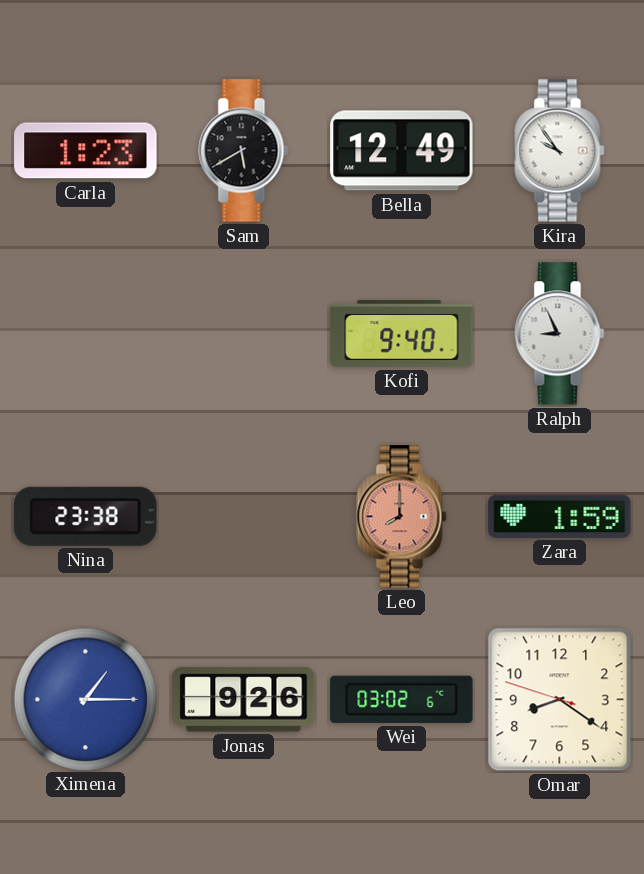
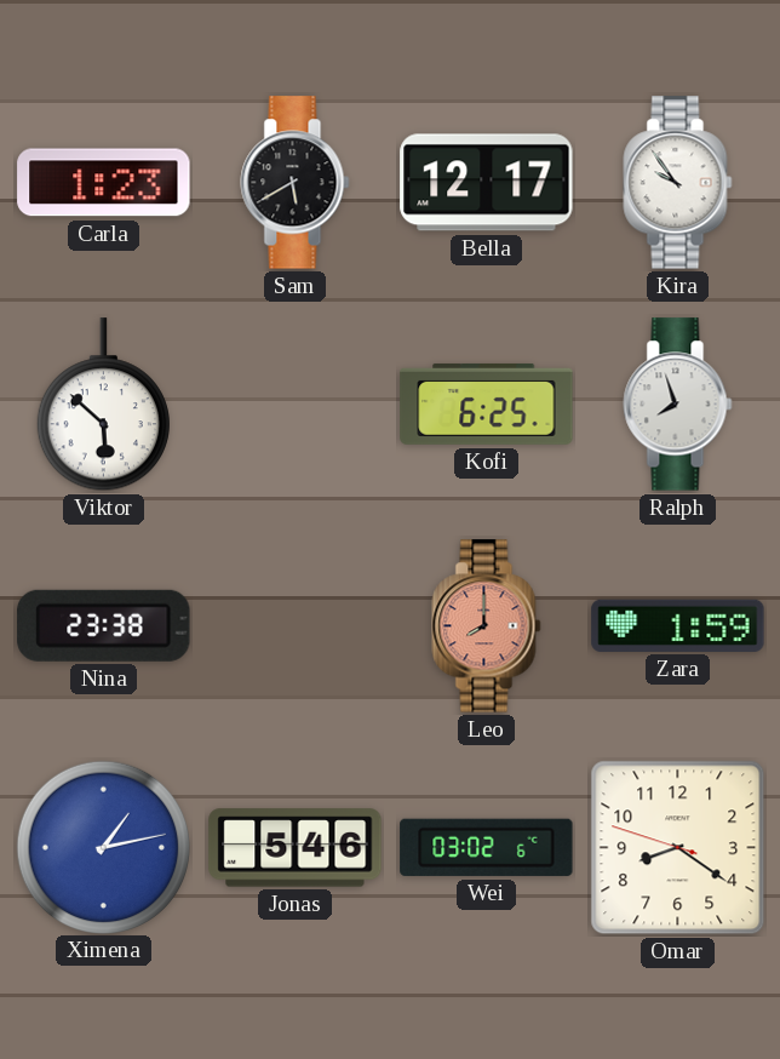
Bella: 12:49 -> 12:17
Viktor: none -> 5:52
Kofi: 9:40 -> 6:25
Ralph: 8:56 -> 7:57
Ximena: 1:15 -> 1:13
Jonas: 9:26 -> 5:46
